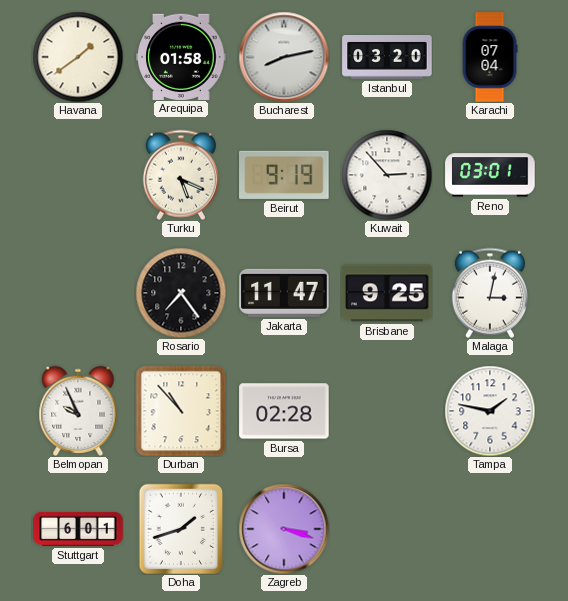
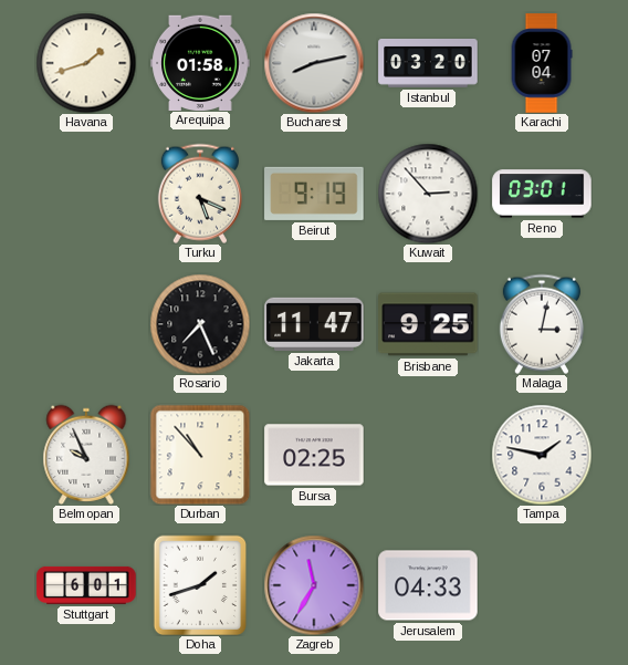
Havana: 1:39 -> 1:42
Rosario: 7:24 -> 7:26
Bursa: 02:28 -> 02:25
Zagreb: 3:18 -> 11:35
Jerusalem: none -> 04:33
